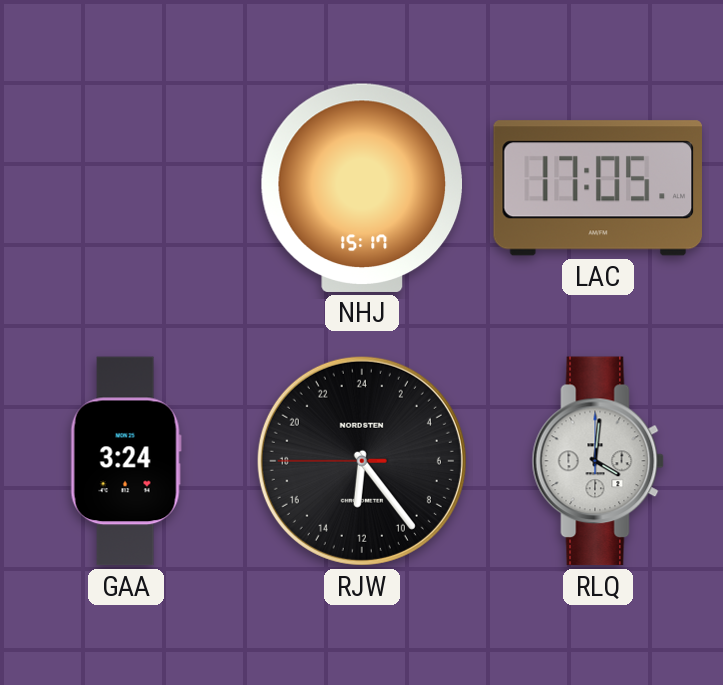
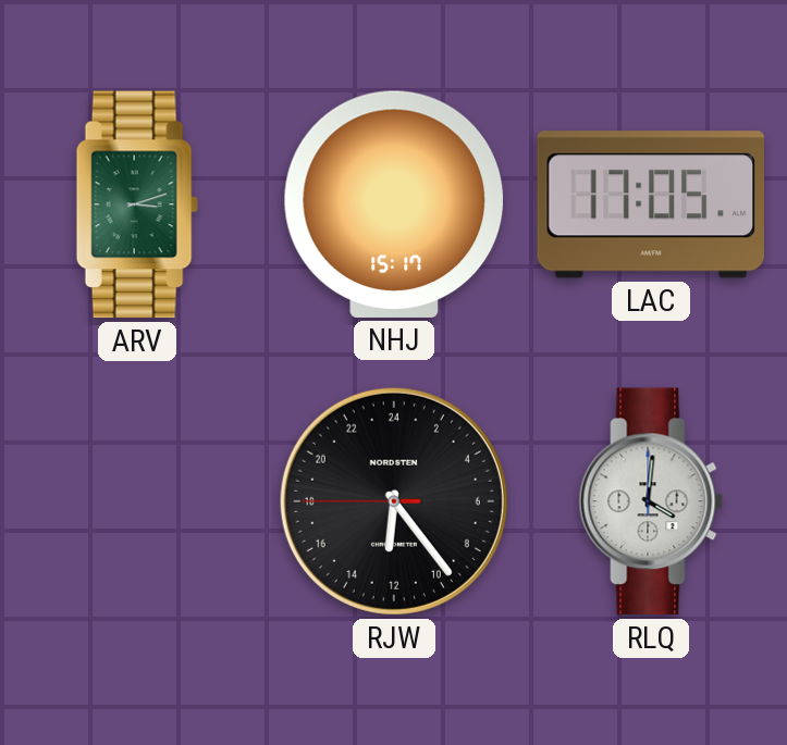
ARV: none -> 3:12
GAA: 3:24 -> none
